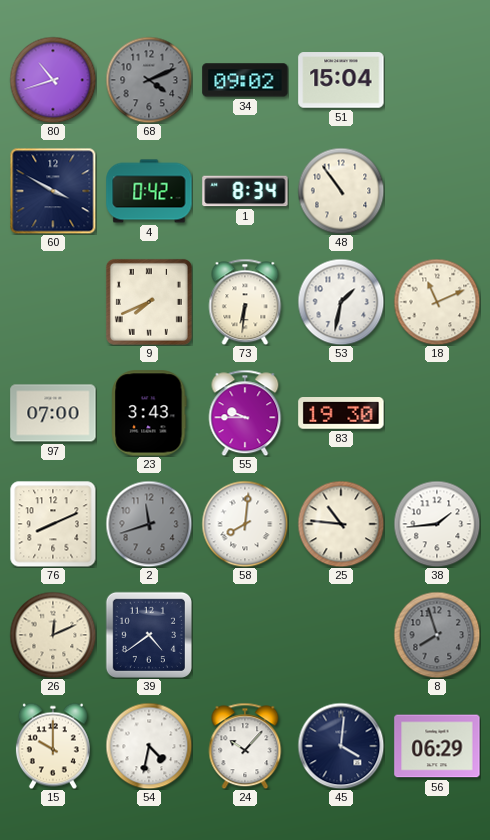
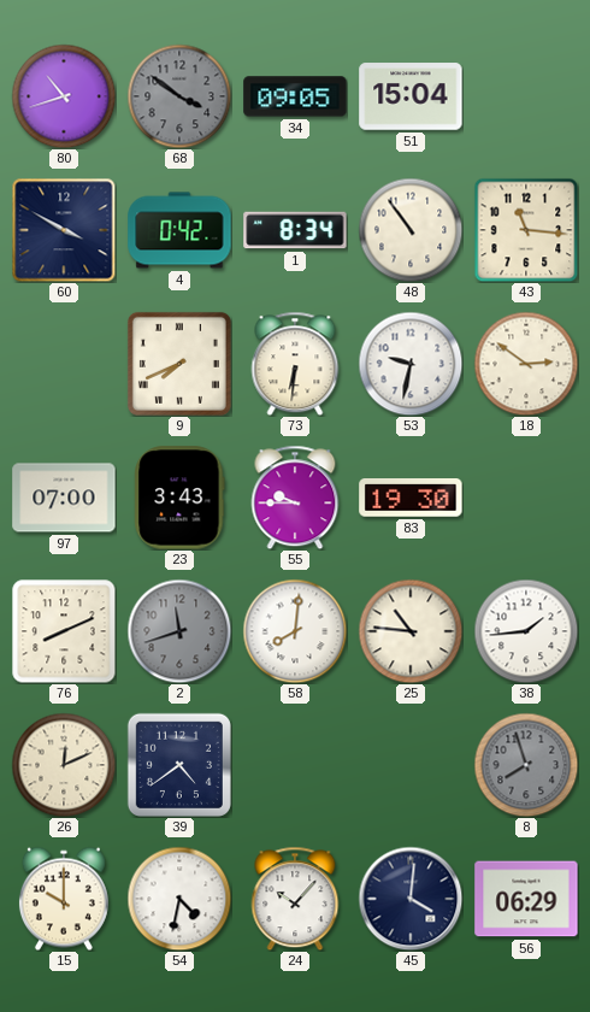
68: 4:11 -> 3:51
34: 09:02 -> 09:05
43: none -> 11:16
53: 1:32 -> 9:32
18: 11:11 -> 2:51
